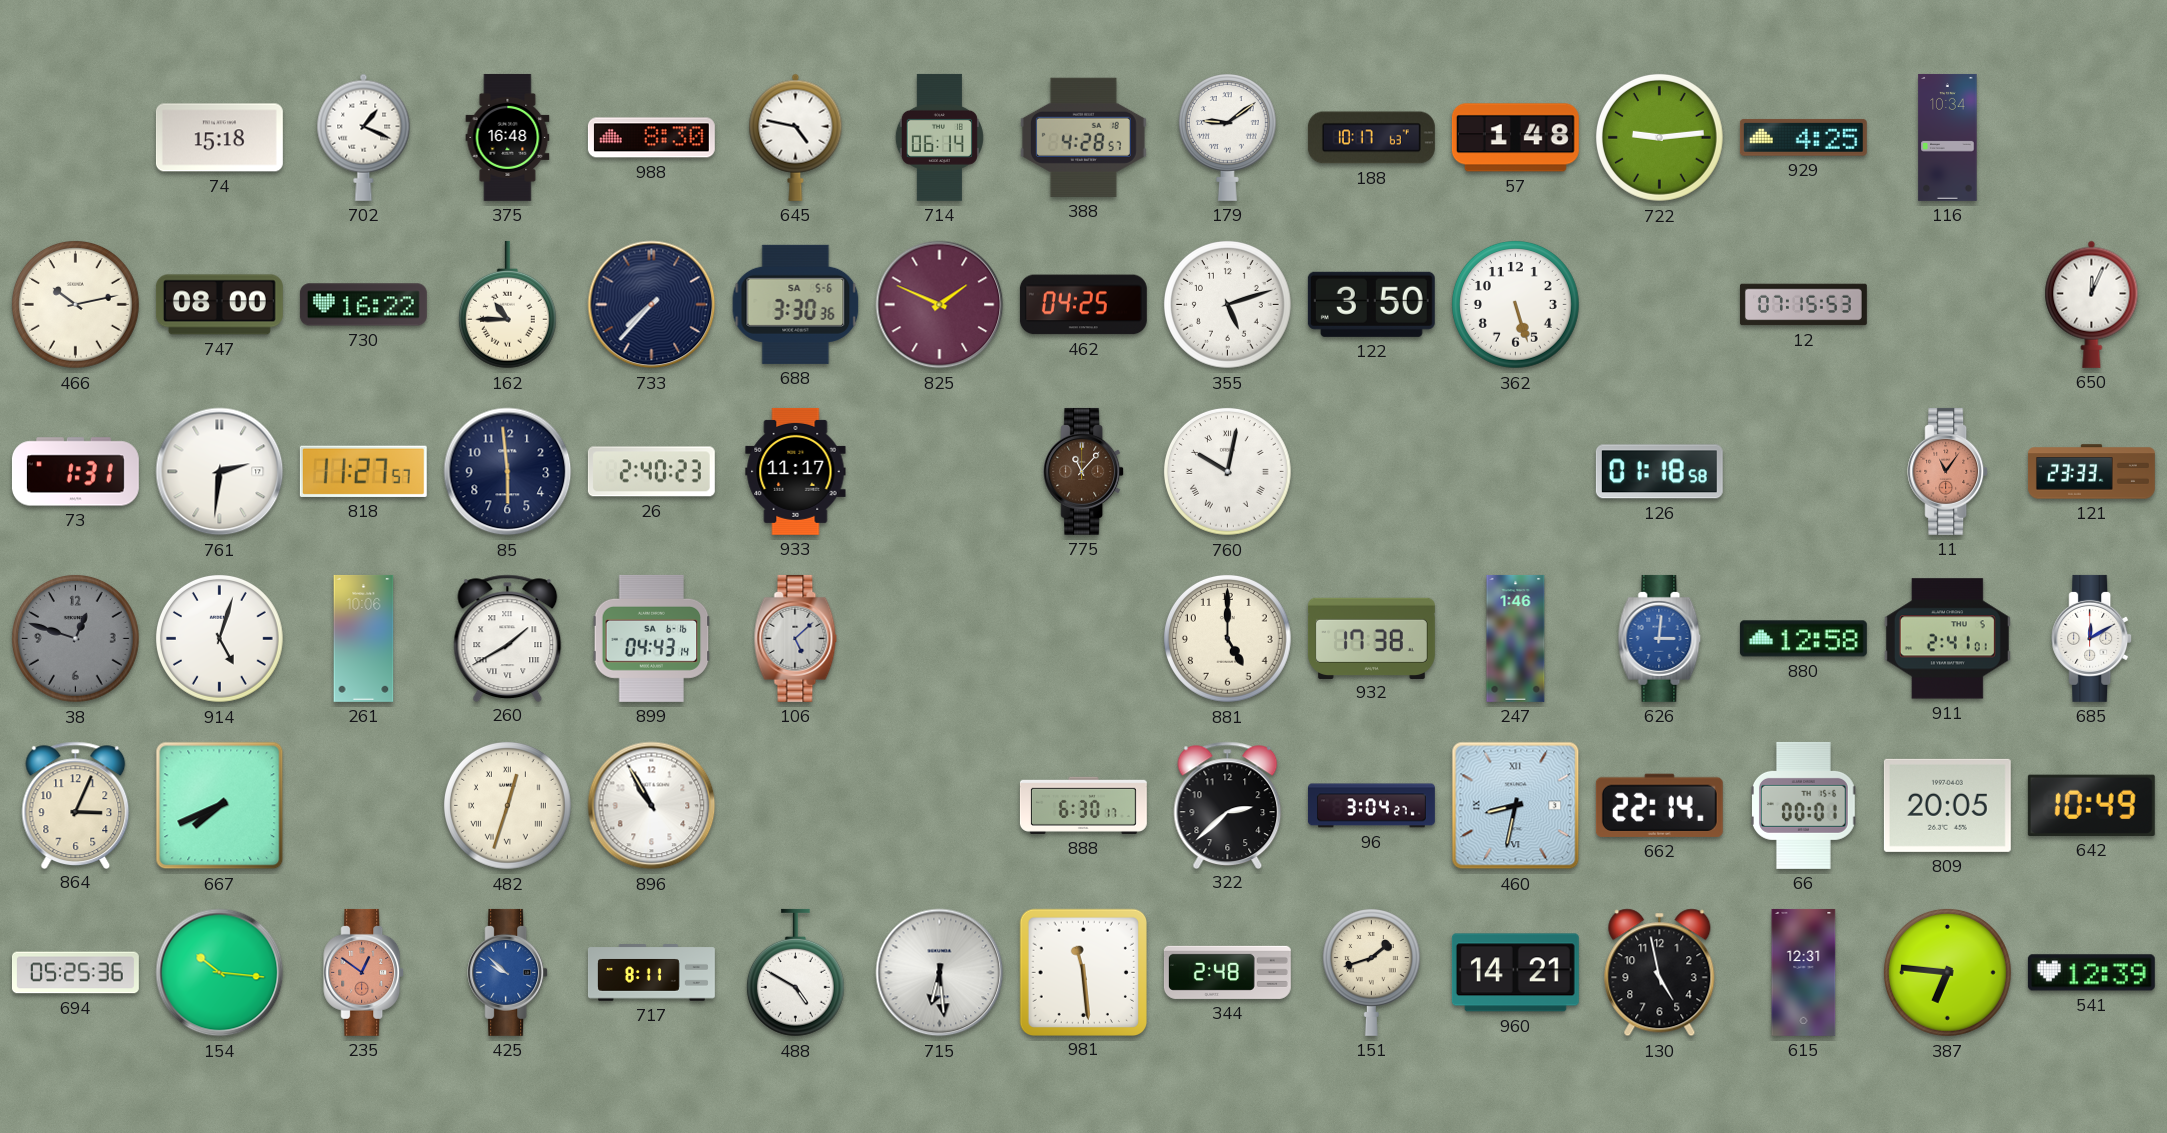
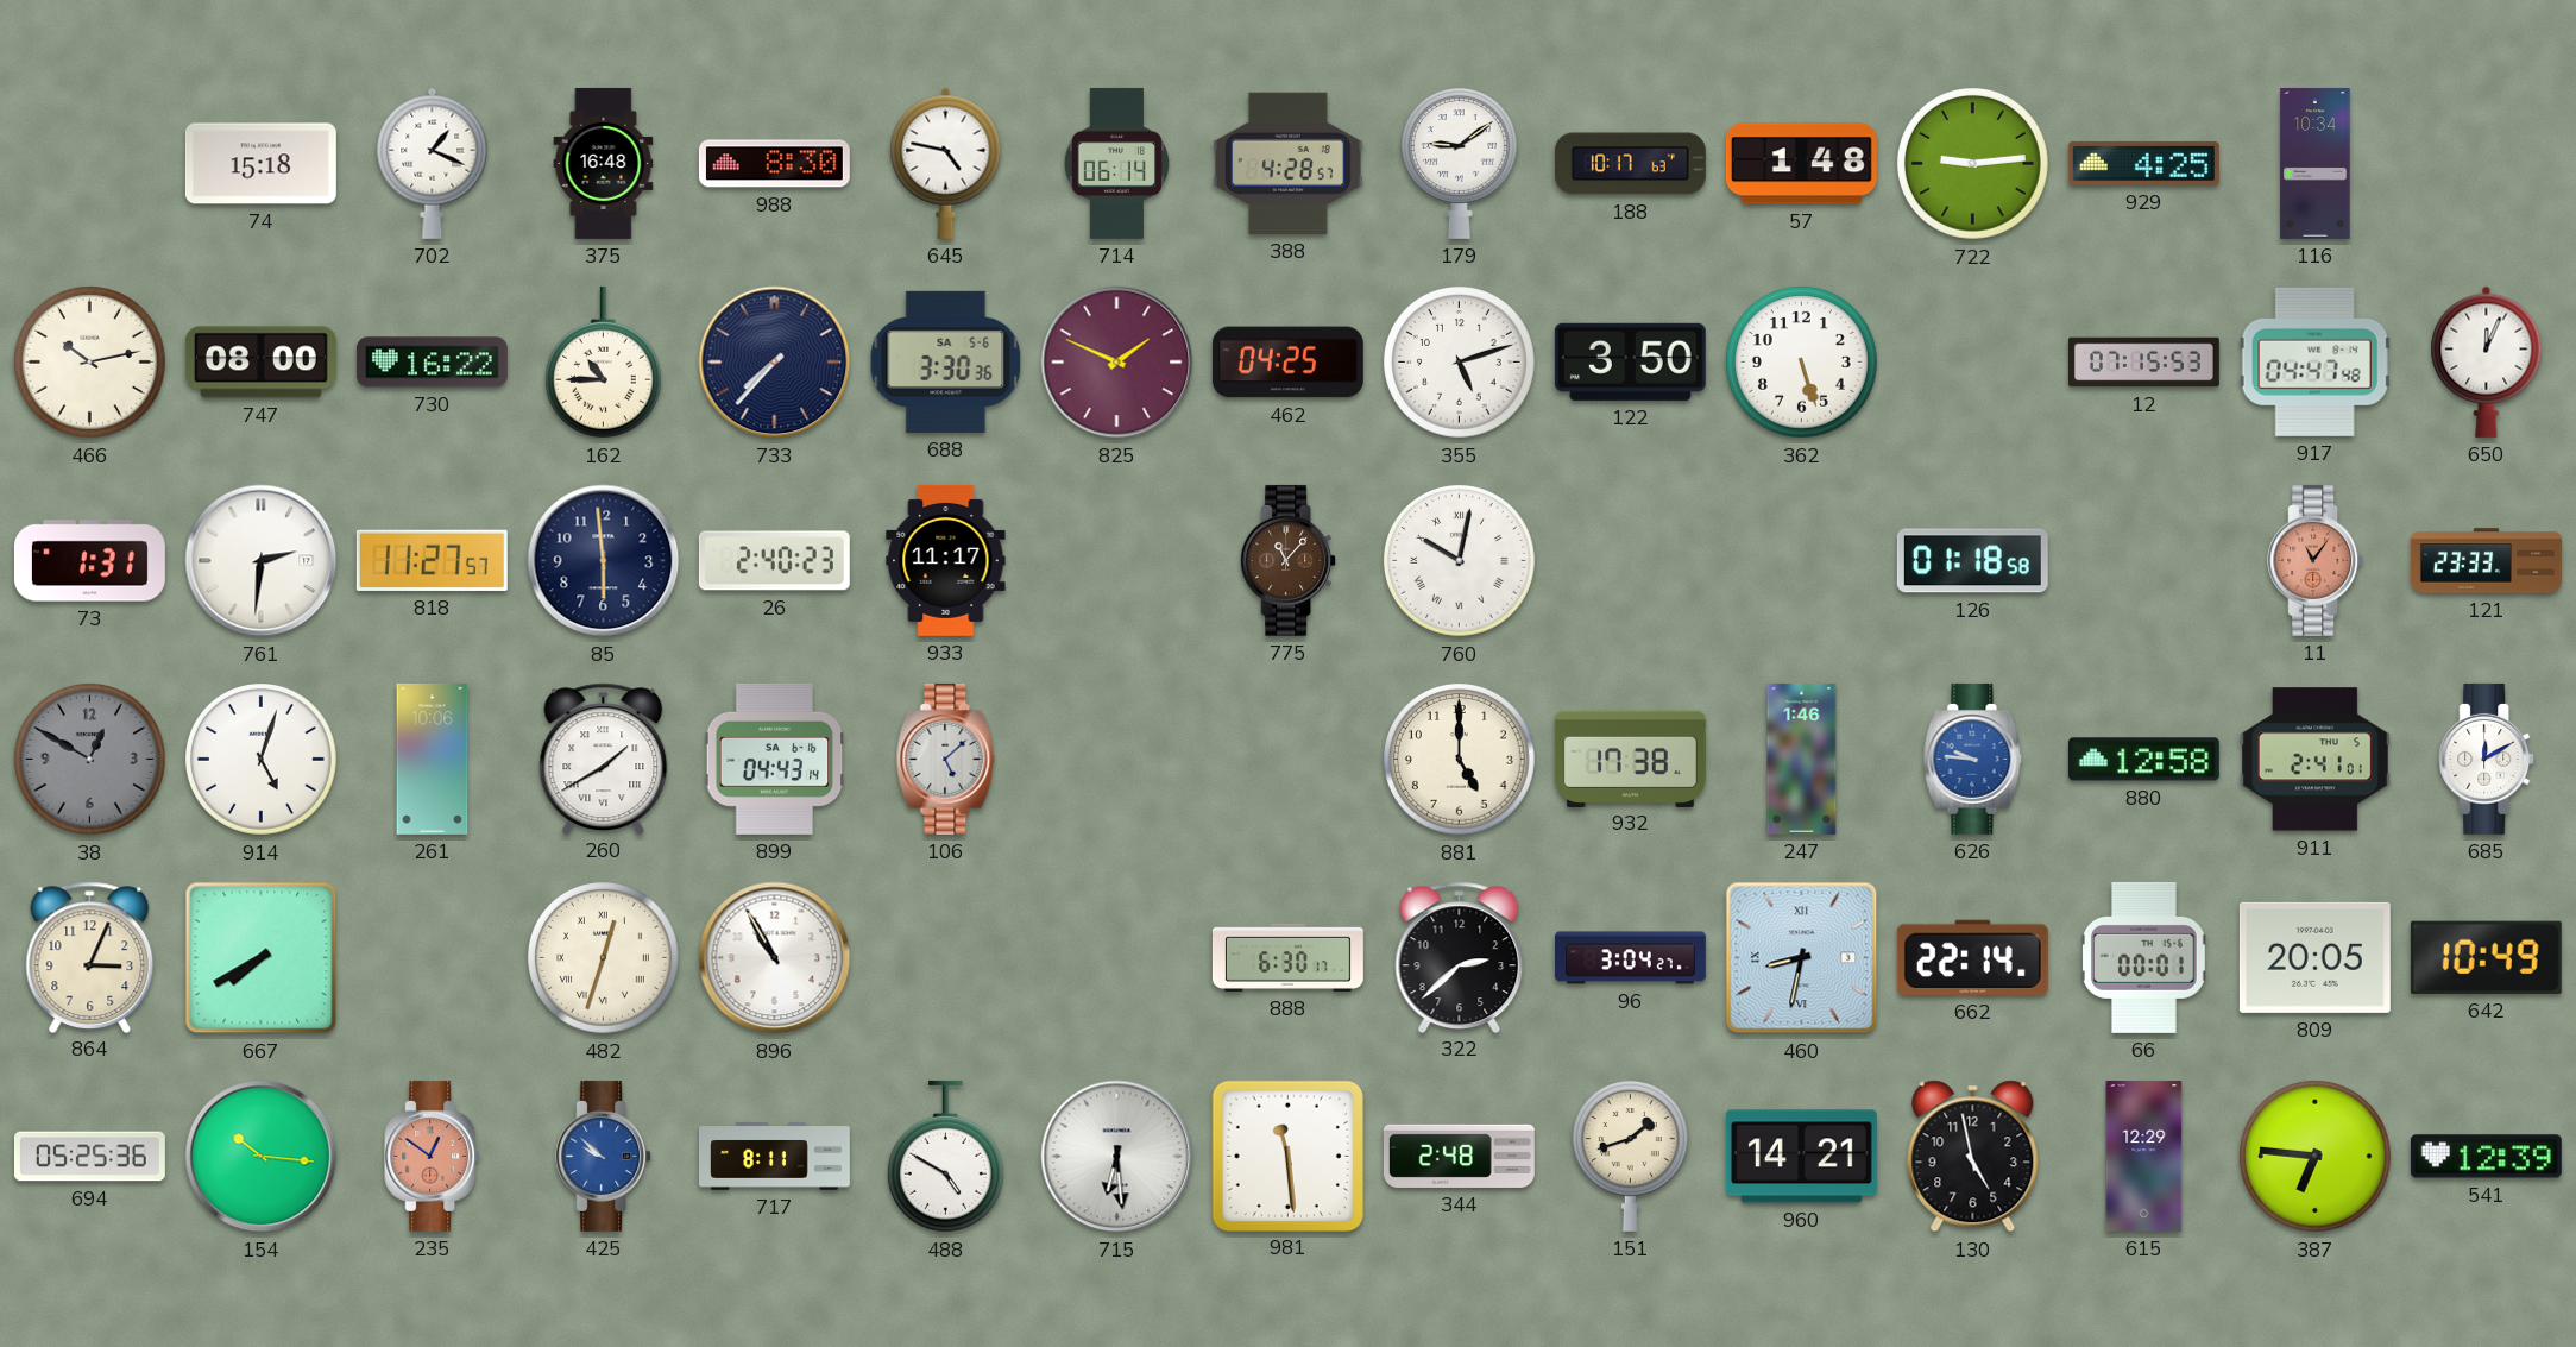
917: none -> 04:47
38: 12:48 -> 12:50
626: 3:01 -> 9:46
667: 7:41 -> 7:40
615: 12:31 -> 12:29
